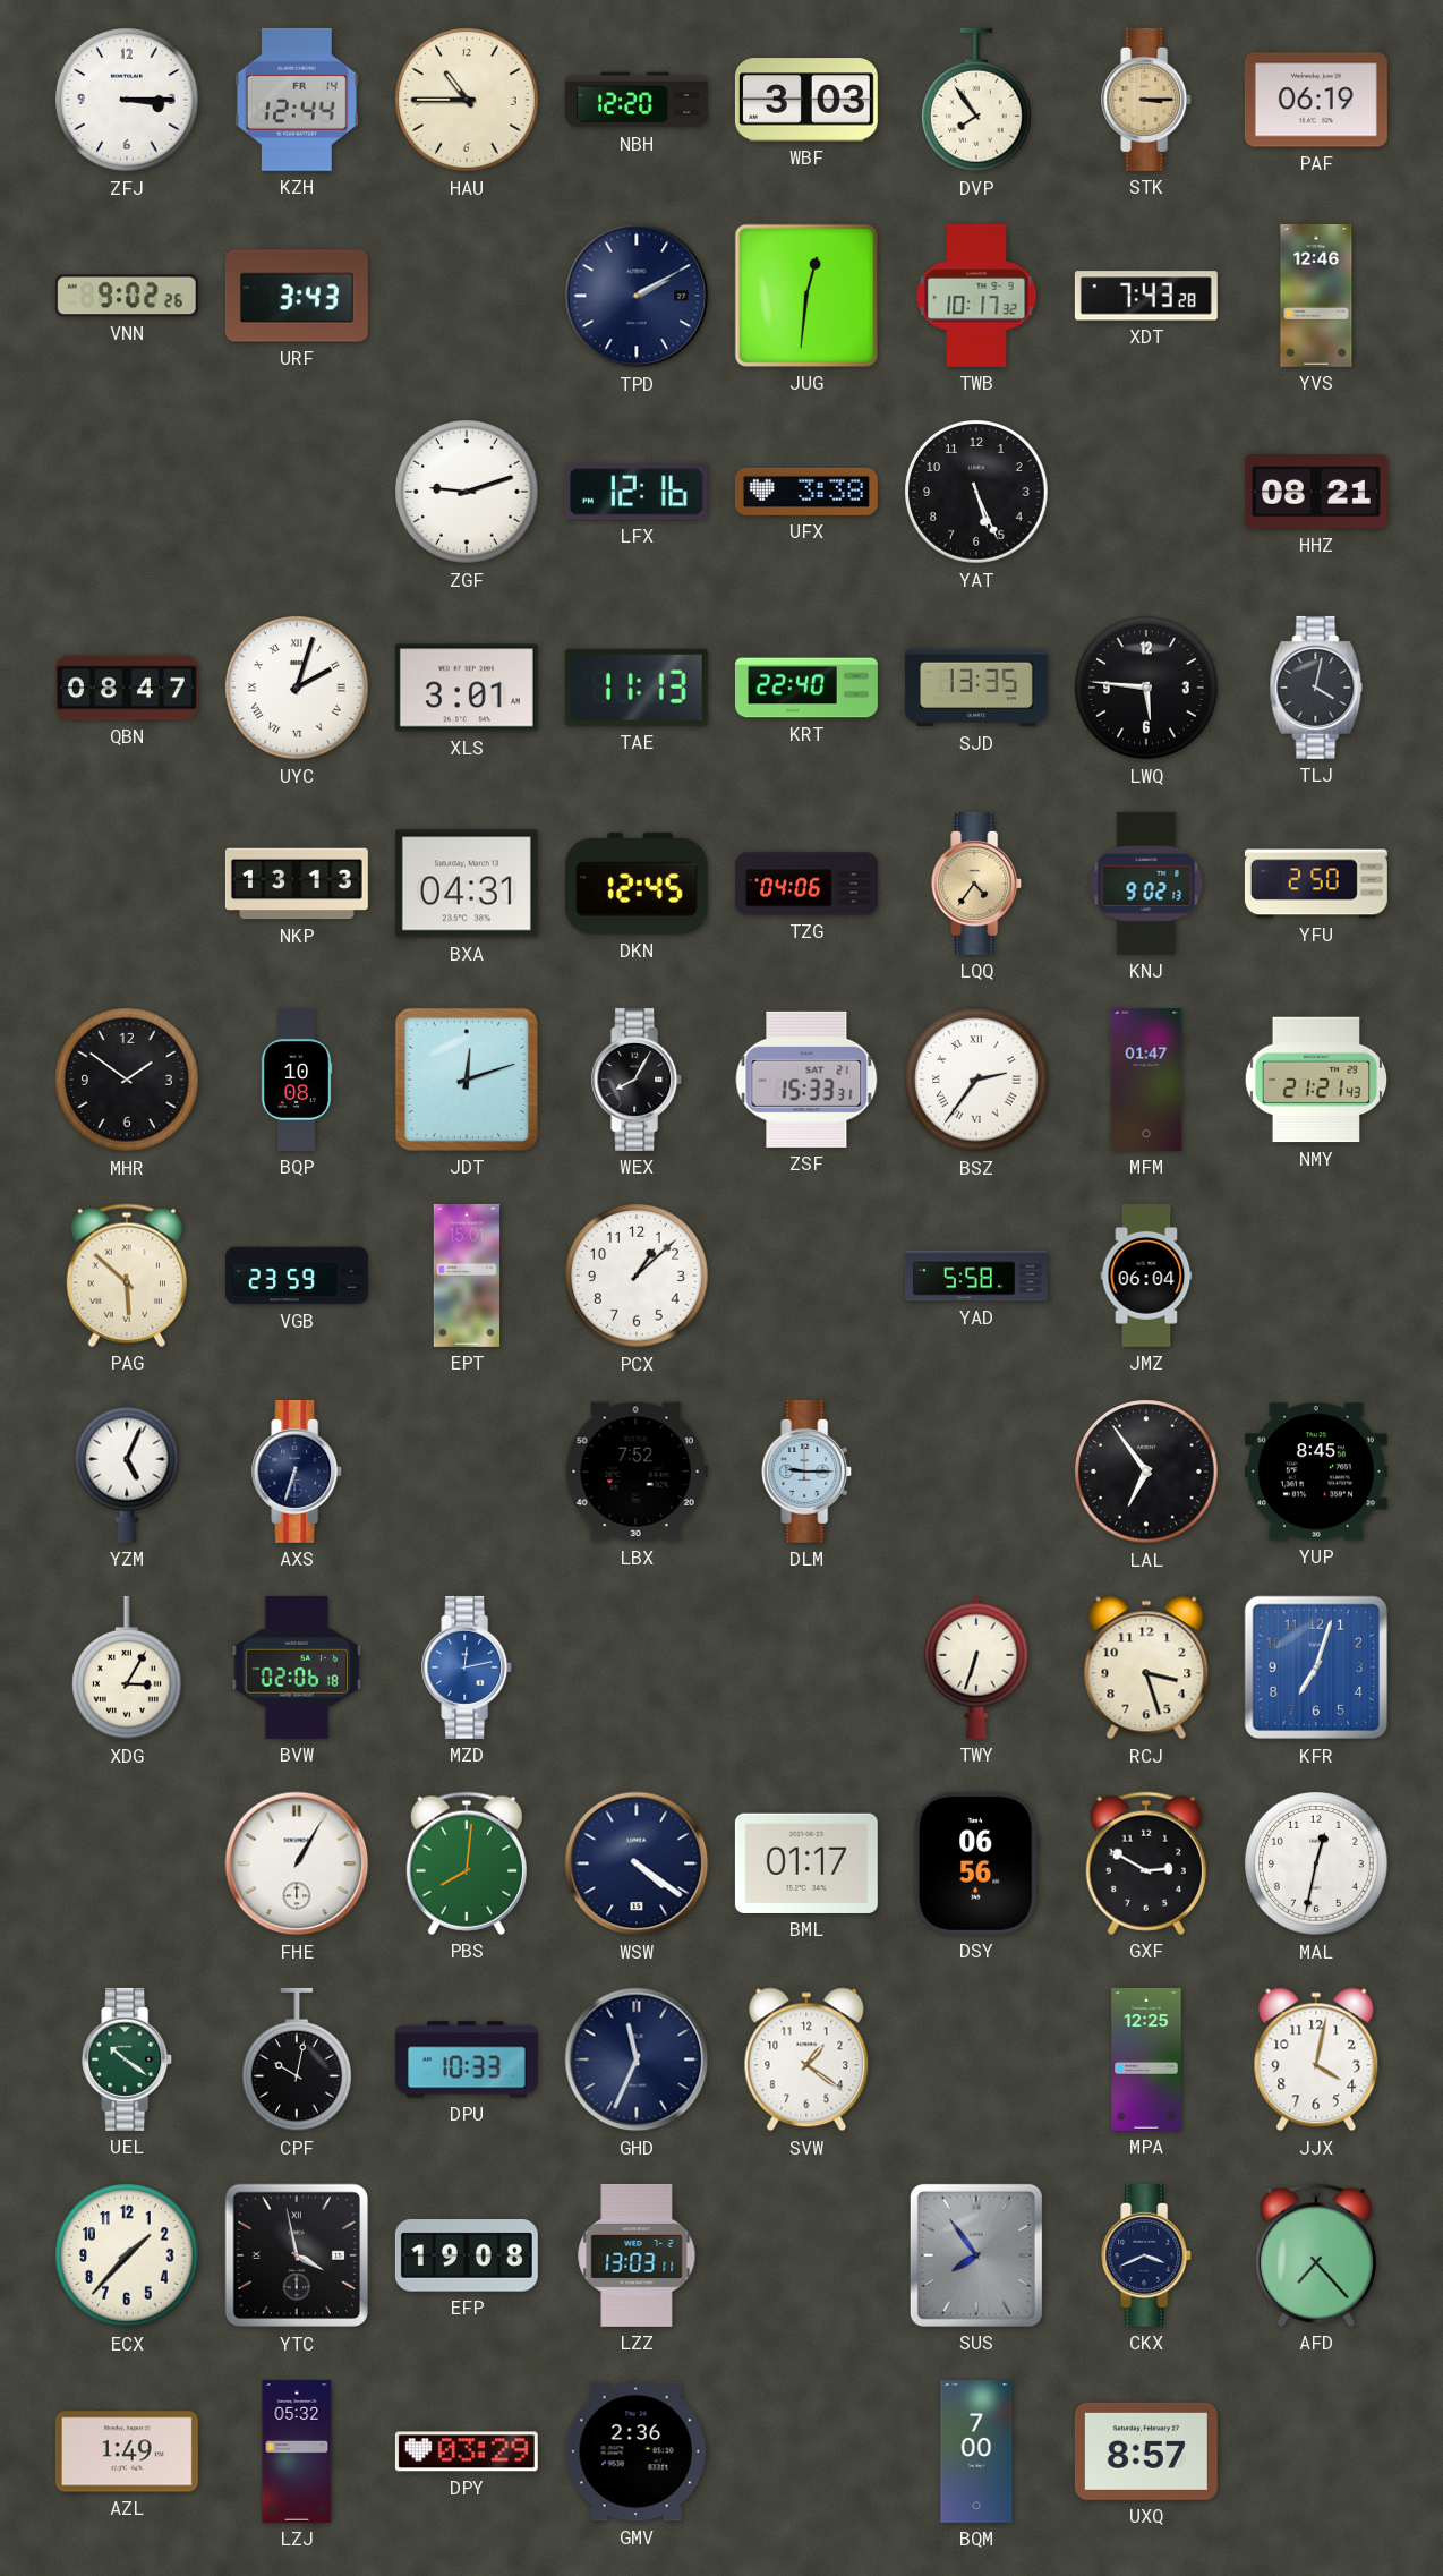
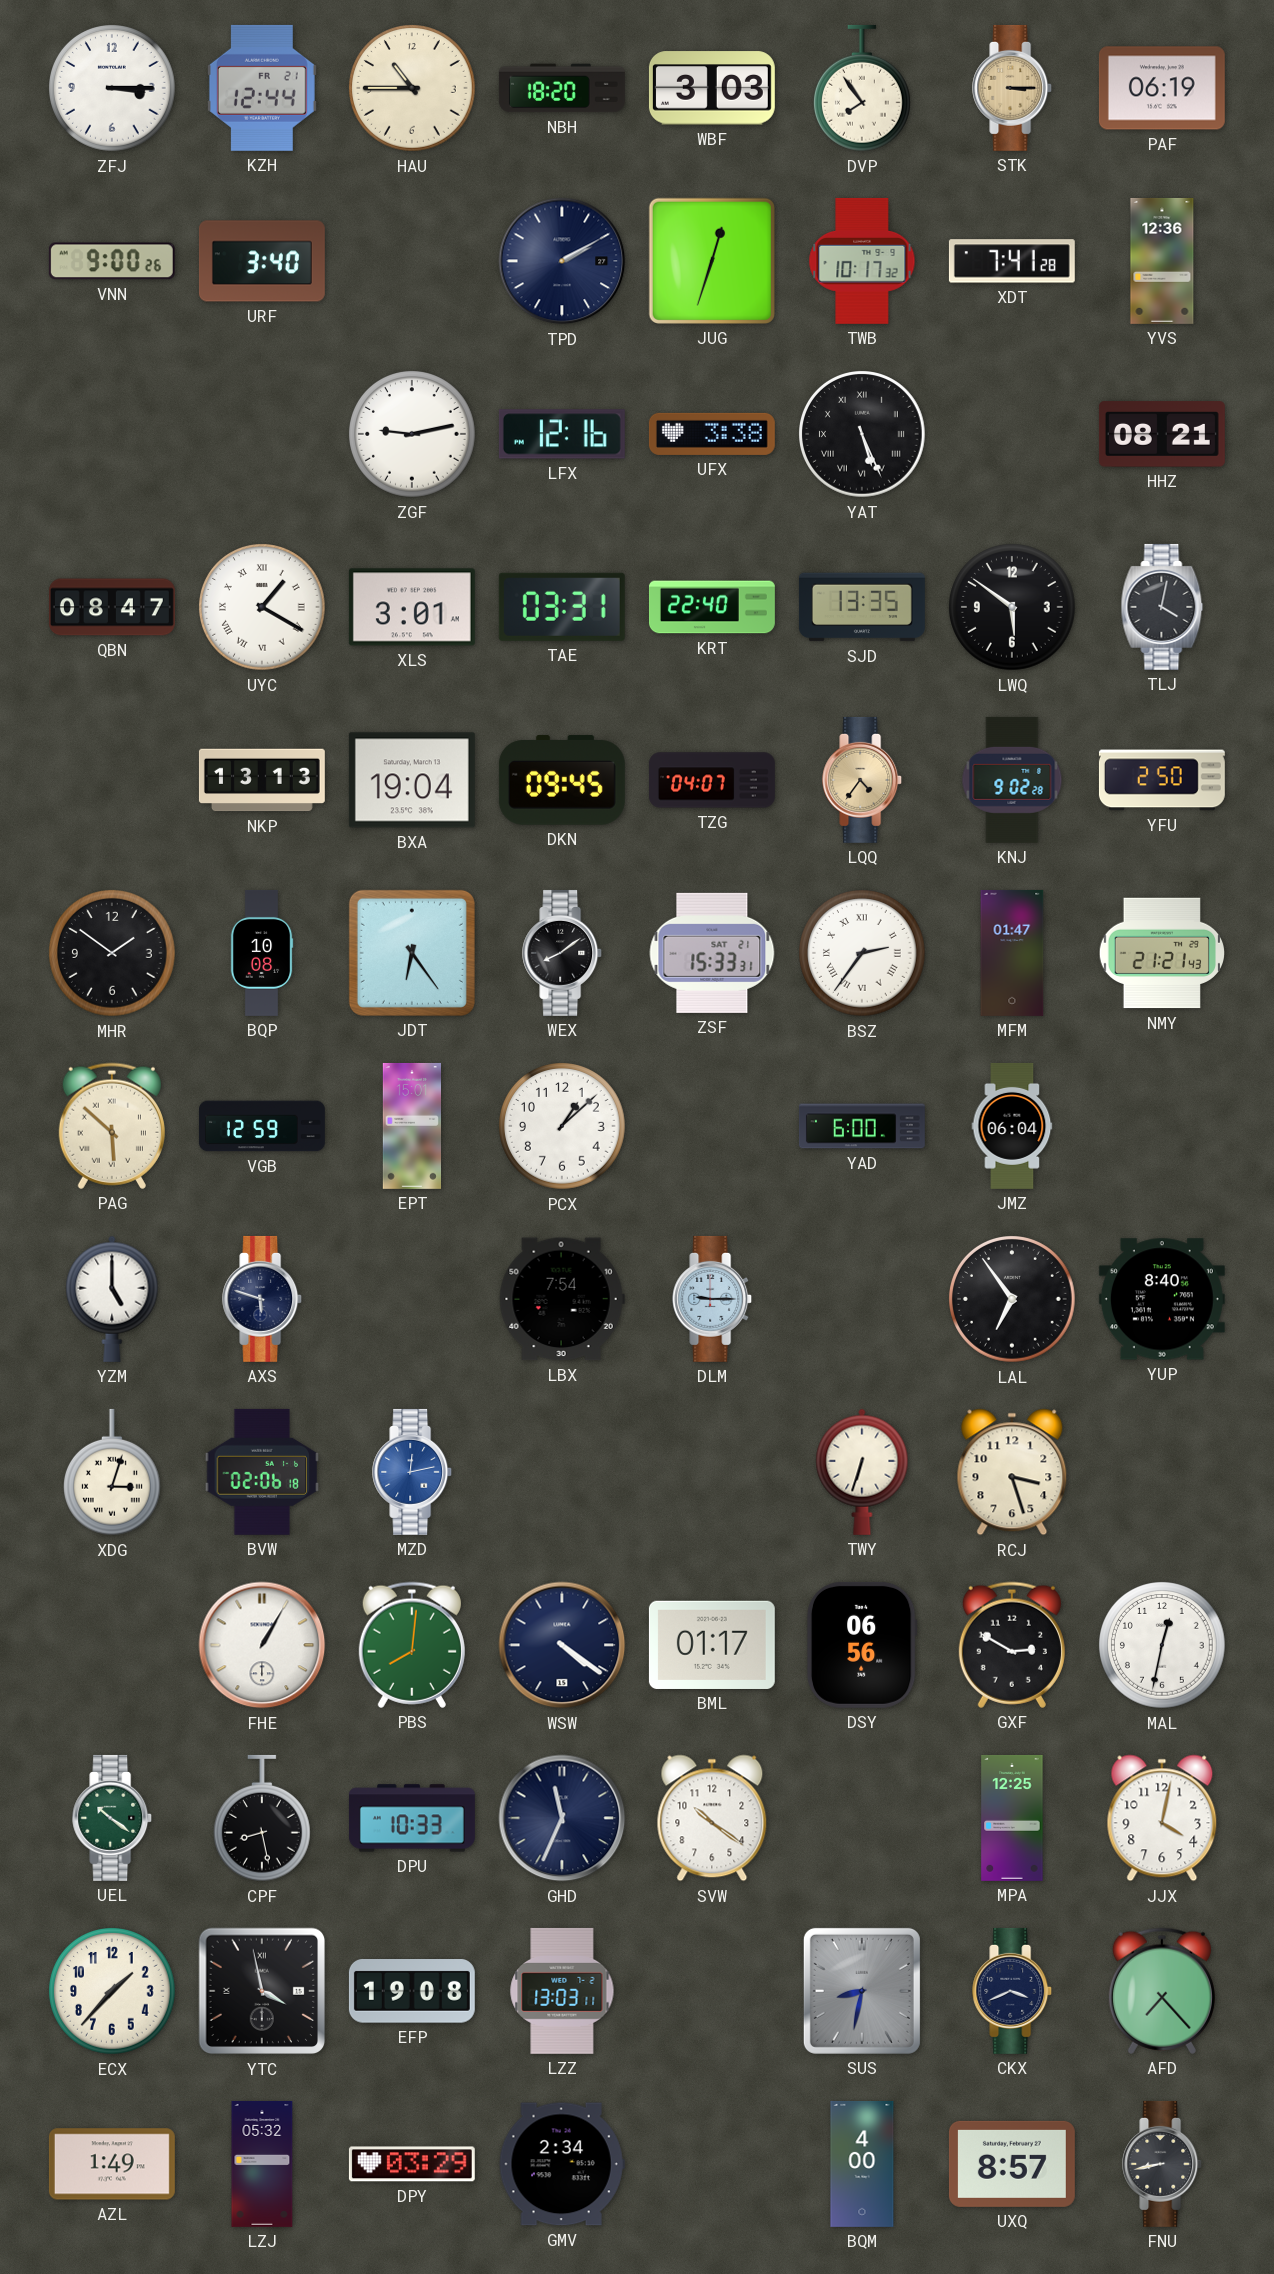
KZH date: FR 14 -> FR 21
NBH: 12:20 -> 18:20
VNN: 9:02 -> 9:00
URF: 3:43 -> 3:40
JUG: 12:31 -> 12:33
XDT: 7:43 -> 7:41
YVS: 12:46 -> 12:36
ZGF: 9:12 -> 9:13
YAT numerals: Arabic -> Roman
UYC: 2:03 -> 1:20
TAE: 11:13 -> 03:31
LWQ: 5:46 -> 5:51
BXA: 04:31 -> 19:04
DKN: 12:45 -> 09:45
TZG: 04:06 -> 04:07
KNJ: 9:02:13 -> 9:02:28
JDT: 12:12 -> 6:24
WEX: 8:05 -> 8:09
VGB: 23:59 -> 12:59
YAD: 5:58 -> 6:00
YZM: 5:04 -> 5:00
AXS: 6:33 -> 5:48
LBX: 7:52 -> 7:54
YUP: 8:45 -> 8:40
XDG: 3:05 -> 3:03
KFR: 7:03 -> none
CPF: 10:02 -> 8:28
SVW: 1:21 -> 10:21
SUS: 7:54 -> 8:32
GMV: 2:36 -> 2:34
BQM: 7:00 -> 4:00
FNU: none -> 8:43
